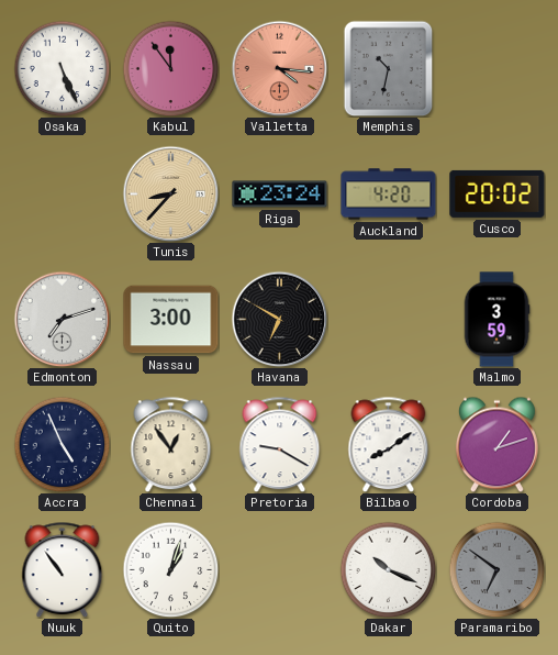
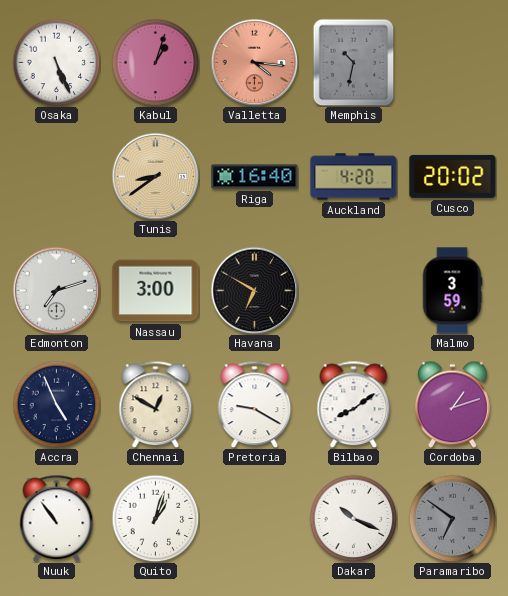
Kabul: 11:54 -> 1:03
Tunis: 8:37 -> 8:39
Riga: 23:24 -> 16:40
Chennai: 12:54 -> 12:50
